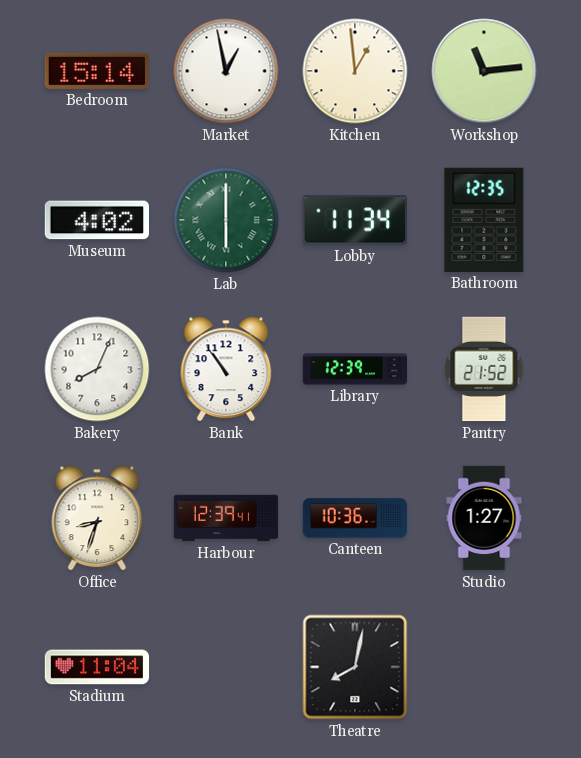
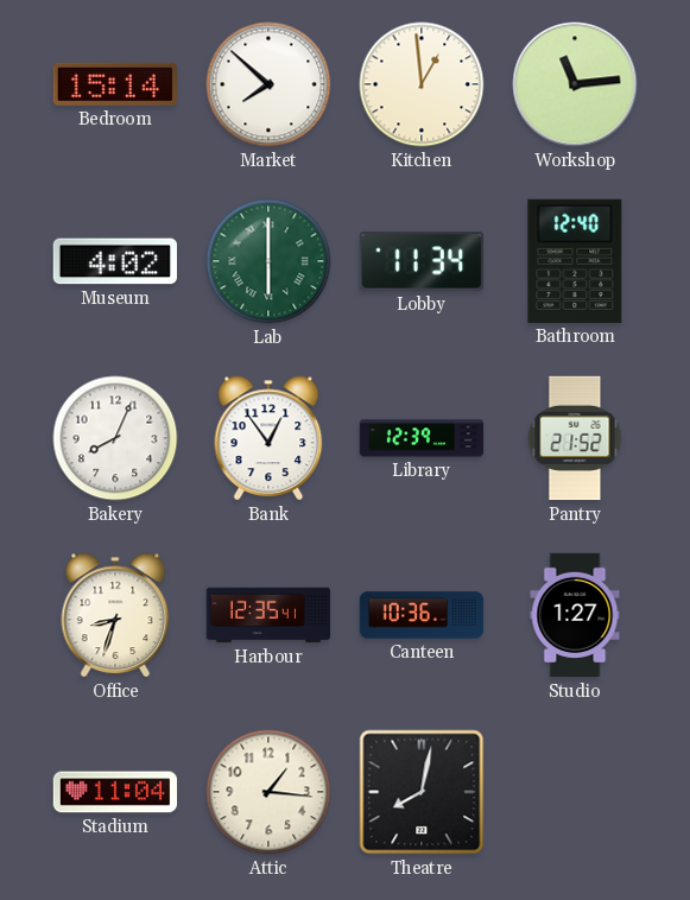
Market: 12:58 -> 7:52
Bathroom: 12:35 -> 12:40
Bank: 10:54 -> 12:54
Harbour: 12:39 -> 12:35
Attic: none -> 1:16
